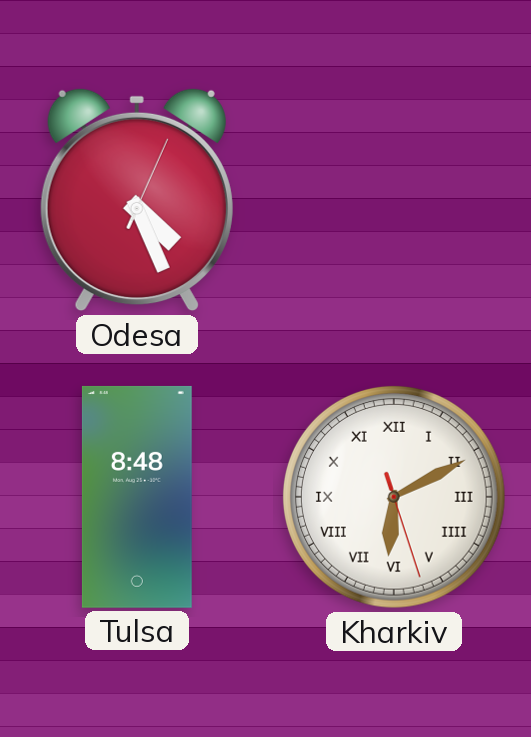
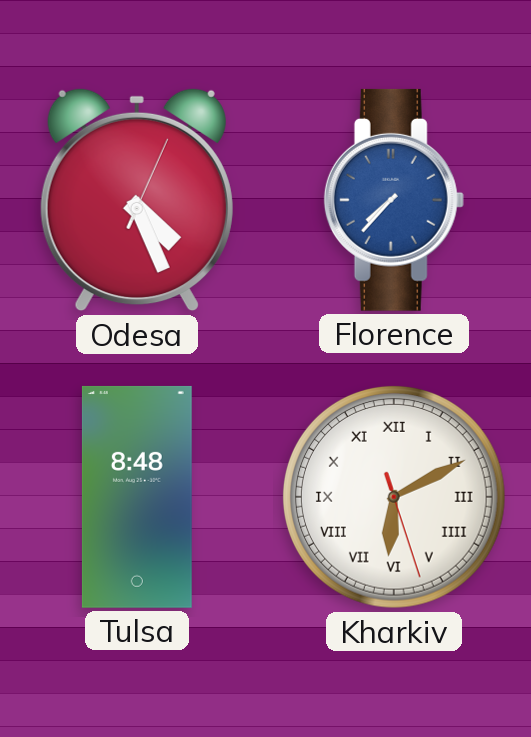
Florence: none -> 7:37
